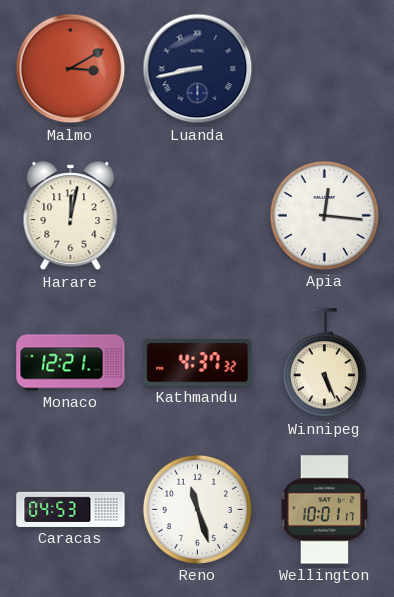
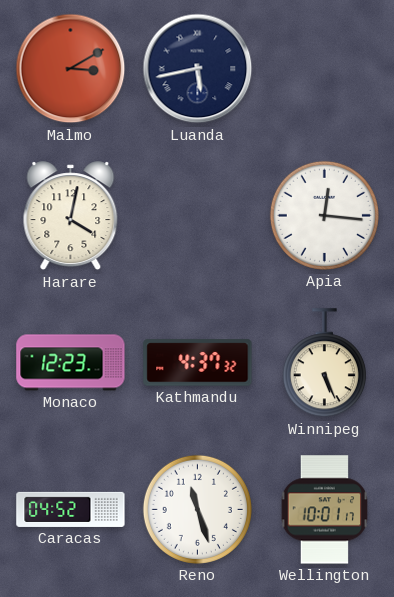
Luanda: 8:43 -> 5:43
Harare: 12:02 -> 4:02
Monaco: 12:21 -> 12:23
Caracas: 04:53 -> 04:52
